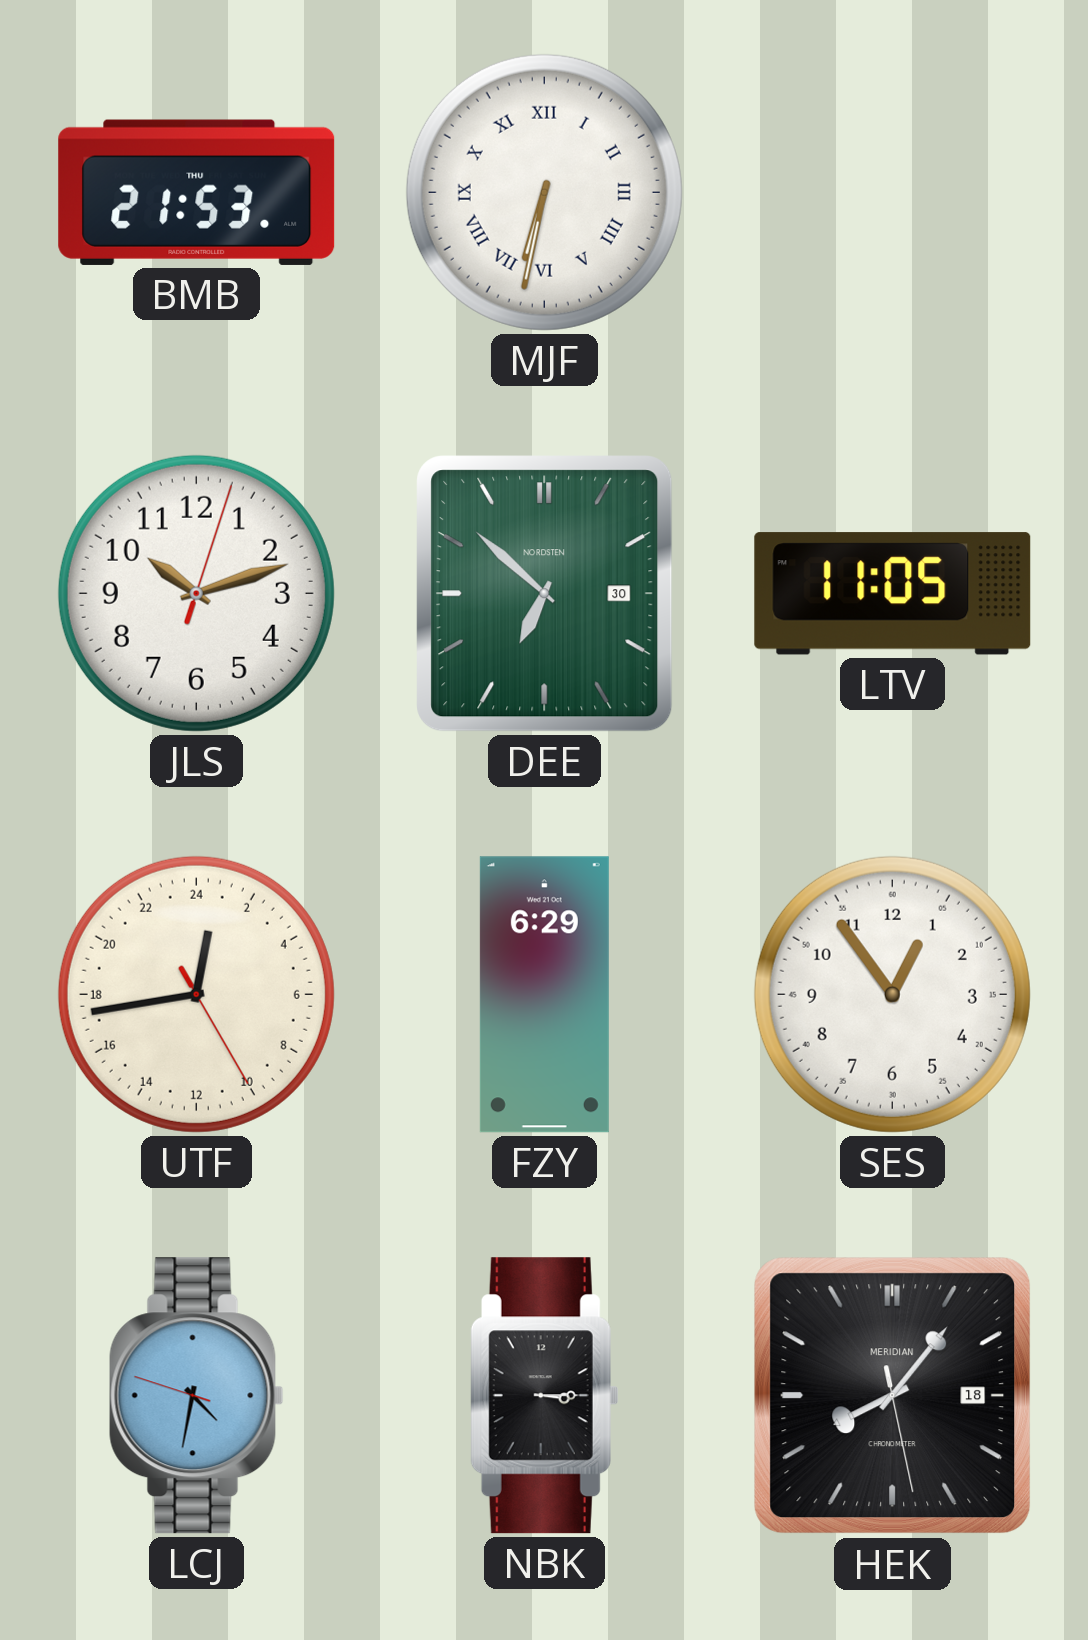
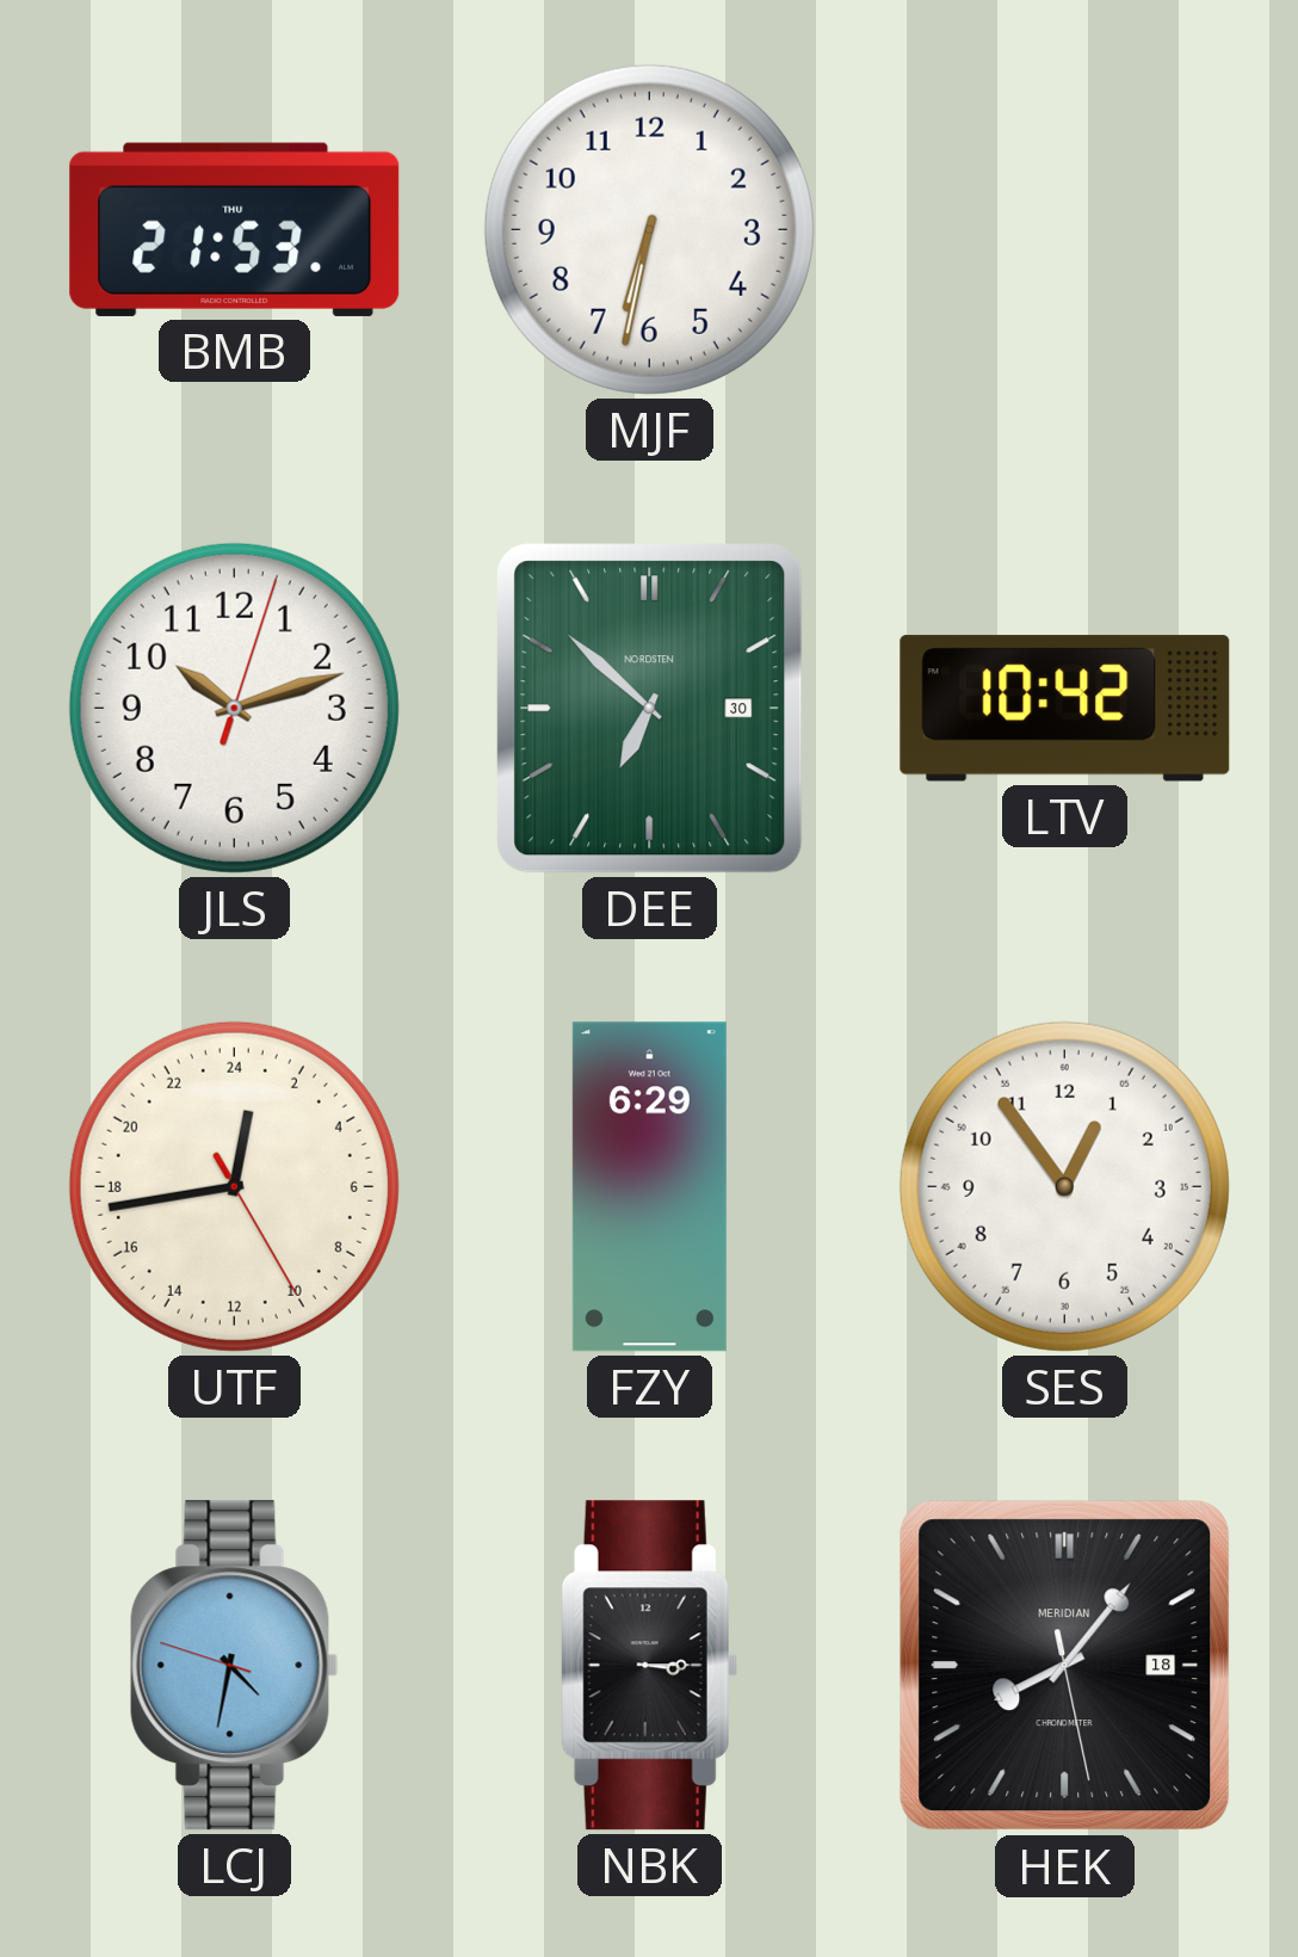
MJF numerals: Roman -> Arabic
LTV: 11:05 -> 10:42
